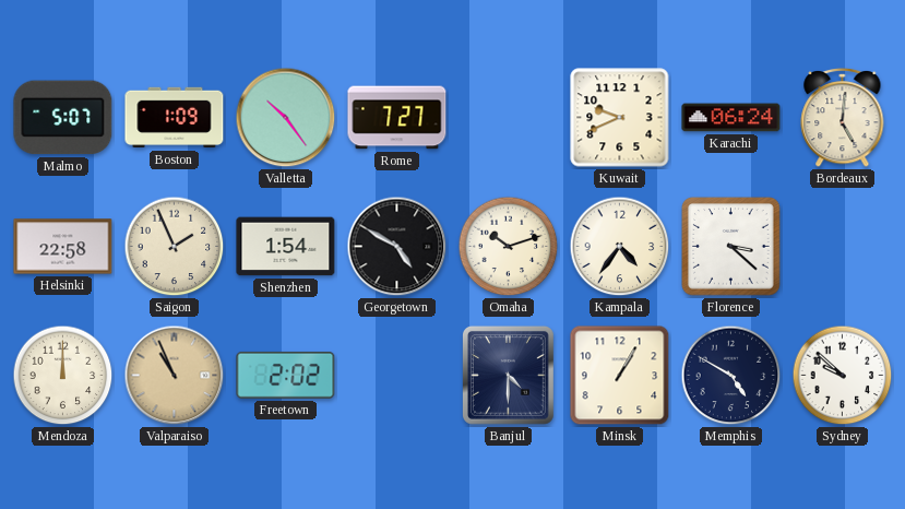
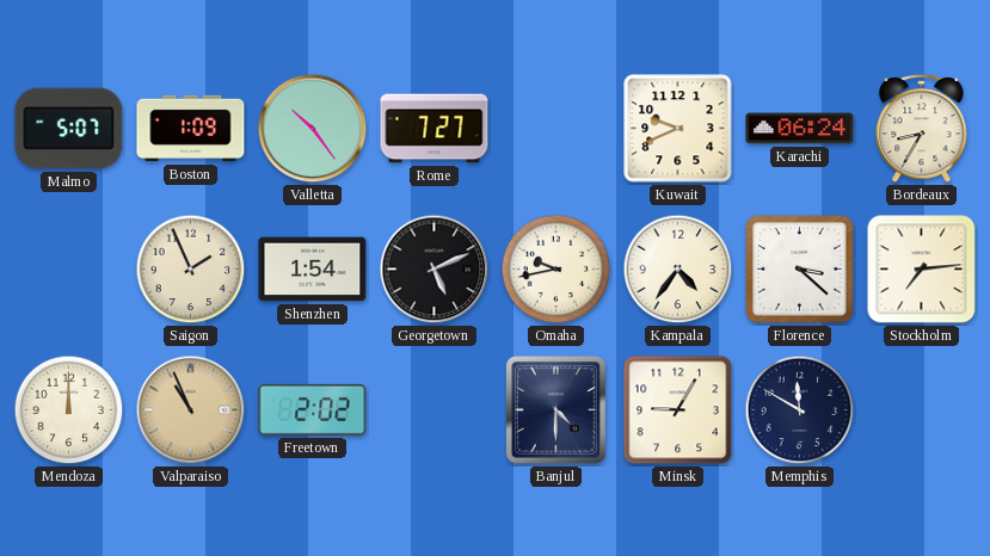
Bordeaux: 5:01 -> 8:35
Helsinki: 22:58 -> none
Georgetown: 4:50 -> 5:11
Omaha: 10:12 -> 9:43
Stockholm: none -> 7:14
Minsk: 1:05 -> 9:05
Memphis: 4:50 -> 11:50
Sydney: 9:52 -> none
